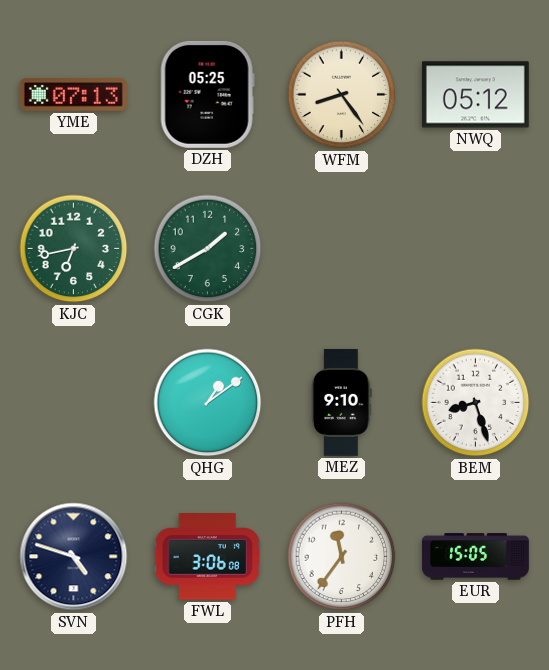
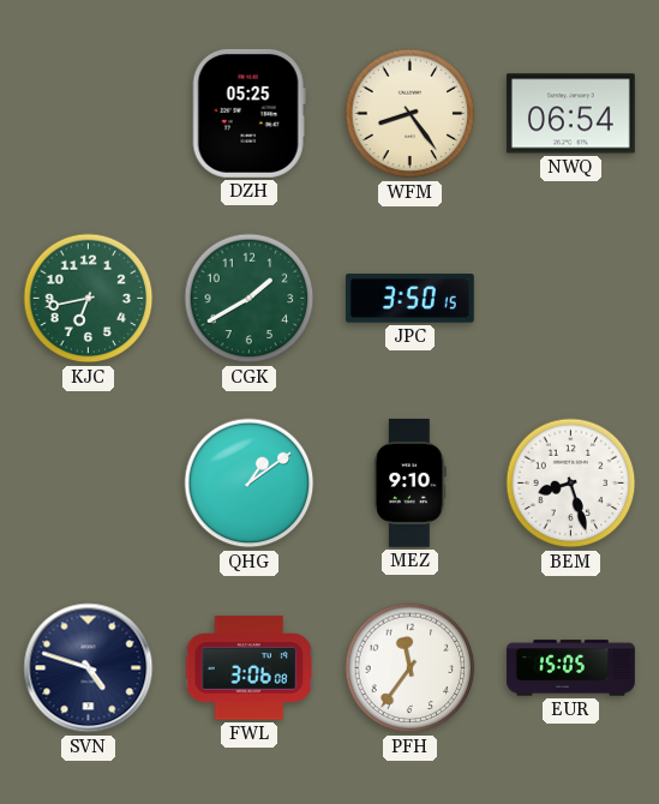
YME: 07:13 -> none
NWQ: 05:12 -> 06:54
JPC: none -> 3:50
